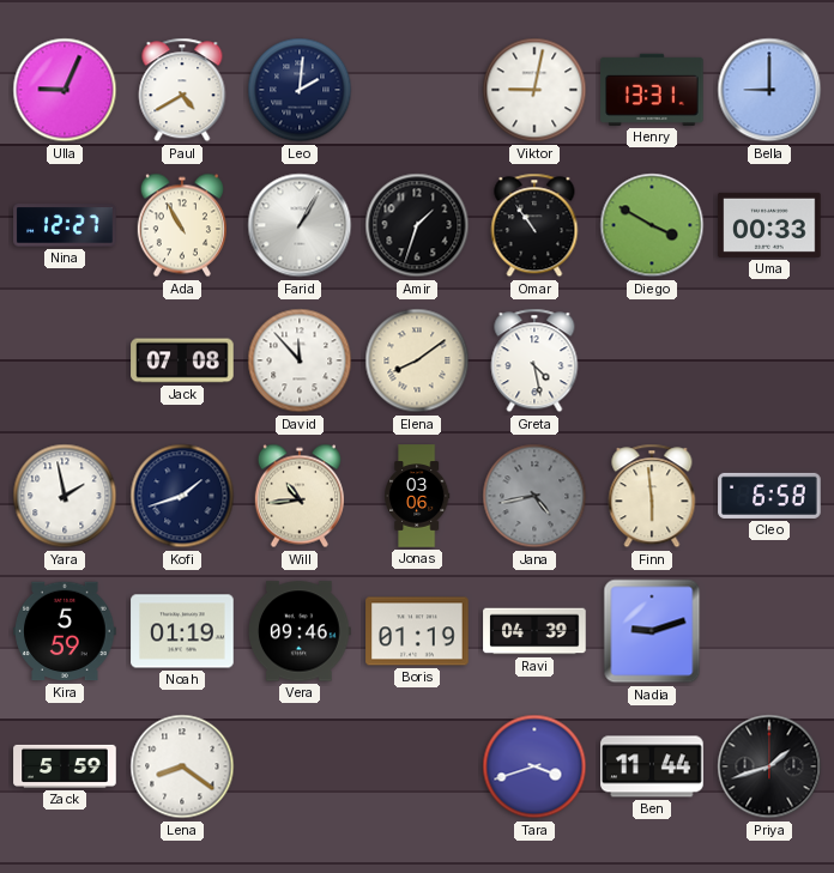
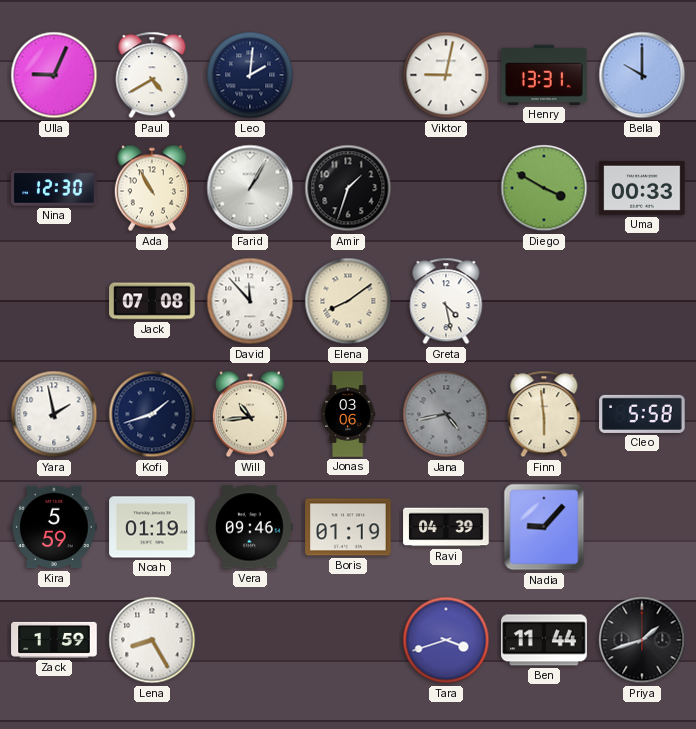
Bella: 9:00 -> 10:00
Nina: 12:27 -> 12:30
Omar: 10:54 -> none
Cleo: 6:58 -> 5:58
Nadia: 9:12 -> 9:07
Zack: 5:59 -> 1:59
Lena: 8:21 -> 8:25
